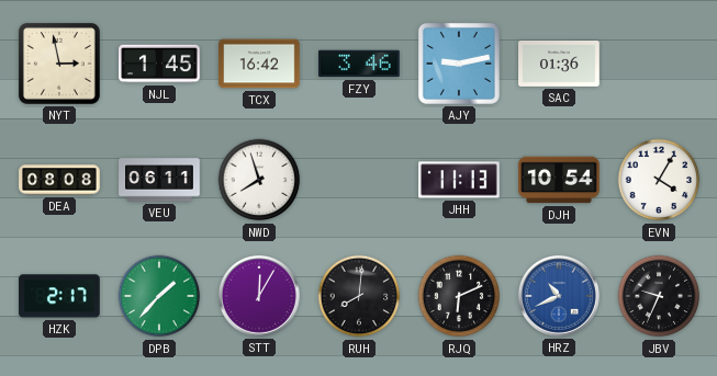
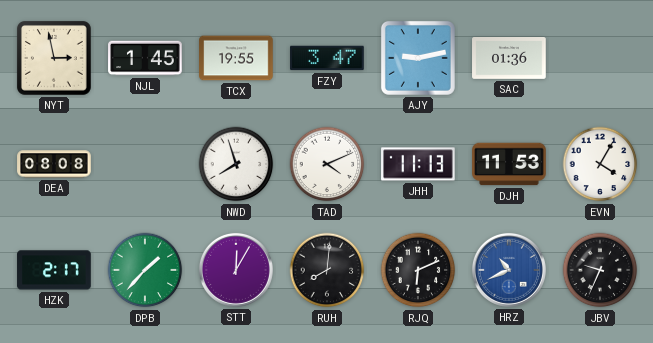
TCX: 16:42 -> 19:55
FZY: 3:46 -> 3:47
VEU: 06:11 -> none
TAD: none -> 4:11
DJH: 10:54 -> 11:53
